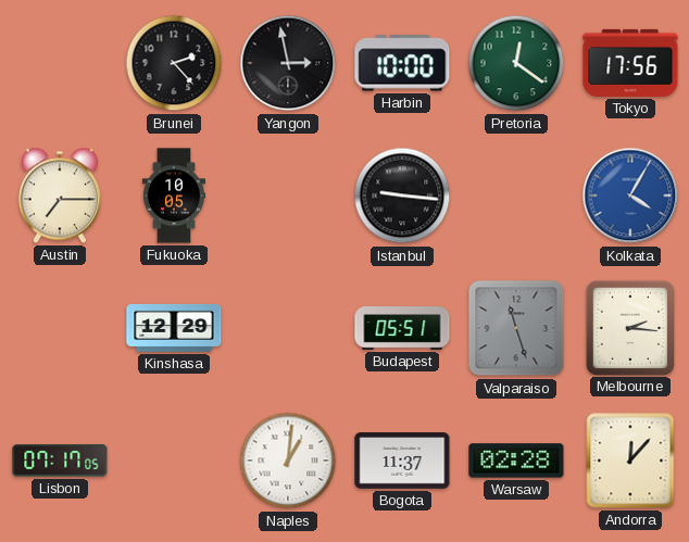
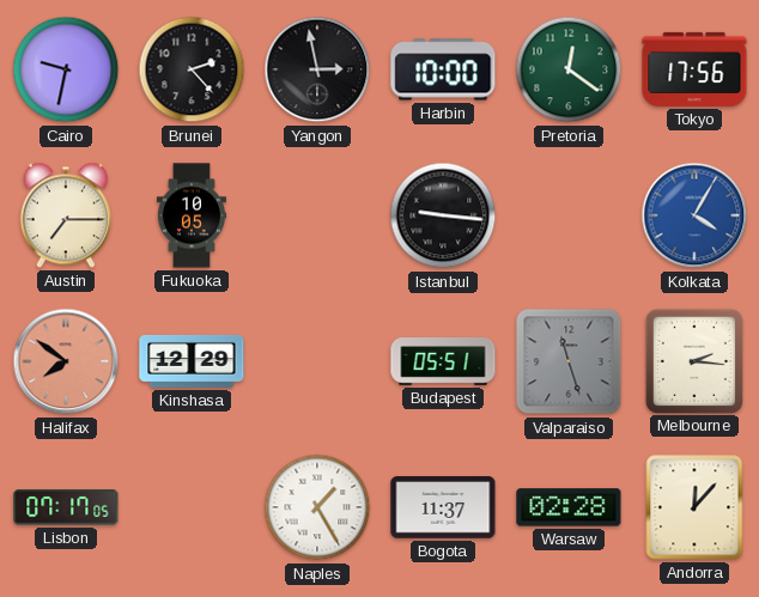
Cairo: none -> 9:32
Halifax: none -> 7:51
Naples: 1:01 -> 1:25
